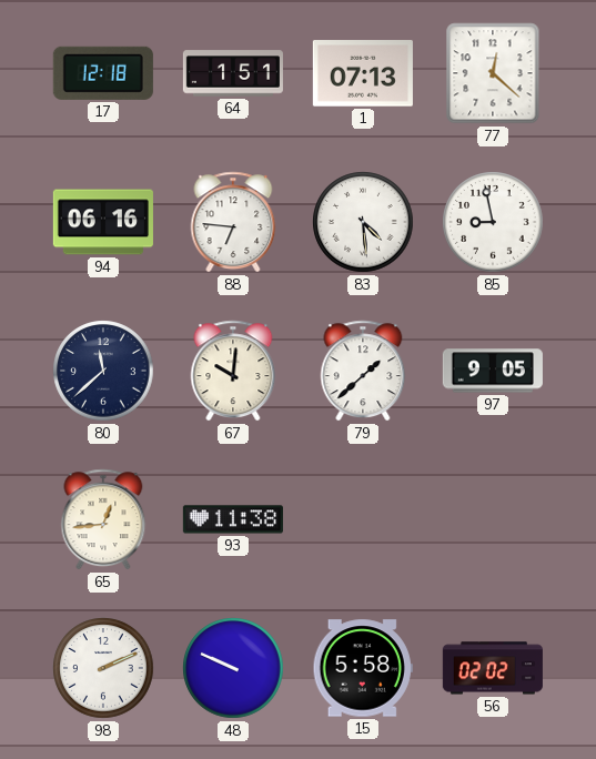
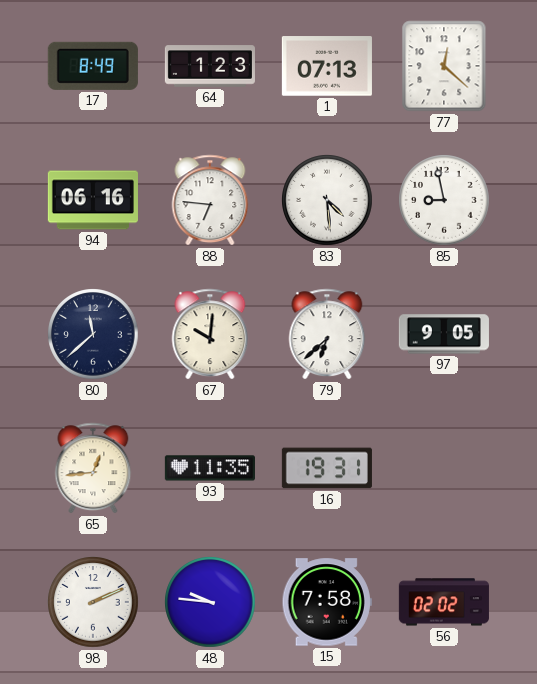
17: 12:18 -> 8:49
64: 1:51 -> 1:23
79: 1:38 -> 6:38
93: 11:38 -> 11:35
16: none -> 19:31
48: 9:49 -> 9:46
15: 5:58 -> 7:58
